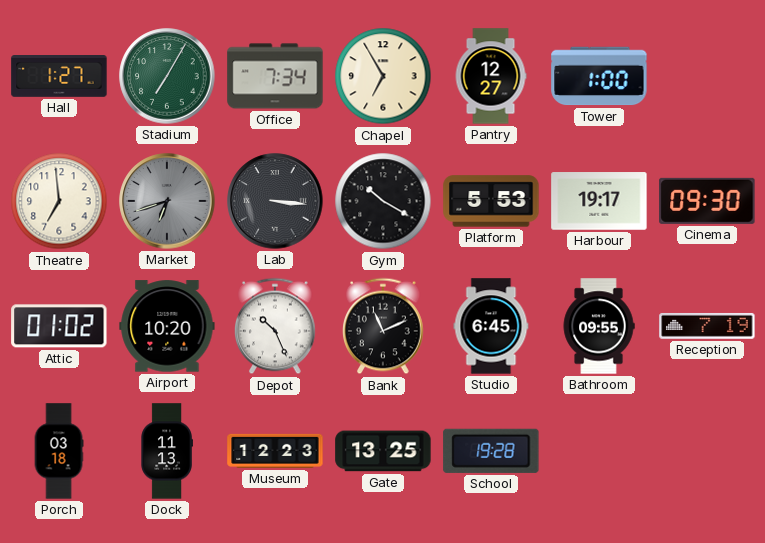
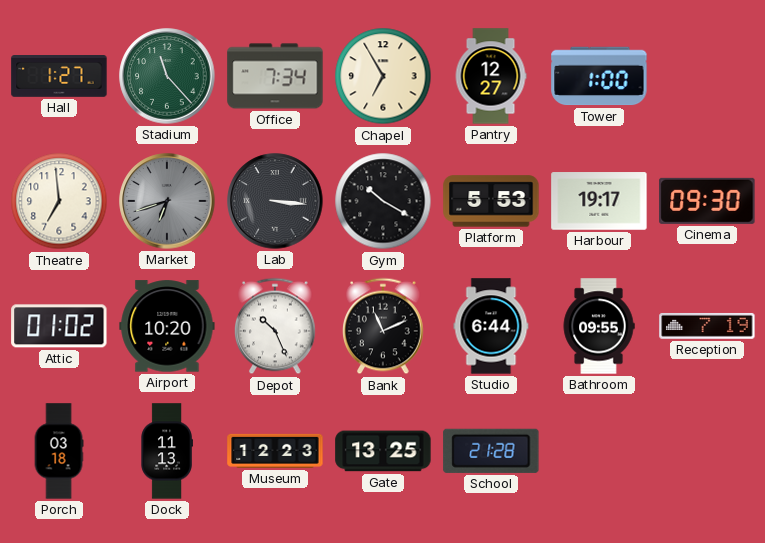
Stadium: 7:05 -> 11:23
Studio: 6:45 -> 6:44
School: 19:28 -> 21:28
